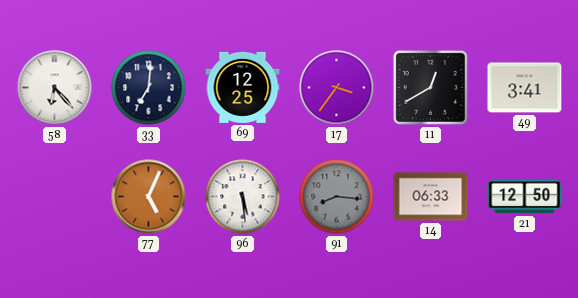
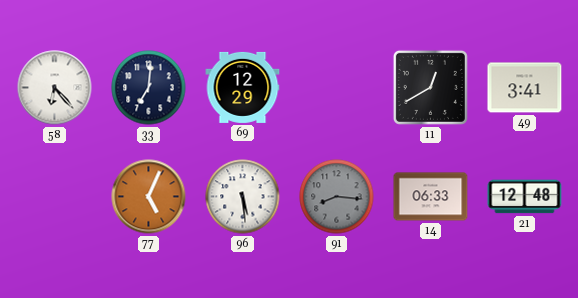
69: 12:25 -> 12:29
17: 3:36 -> none
21: 12:50 -> 12:48
